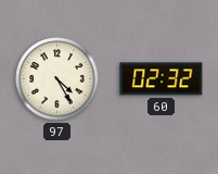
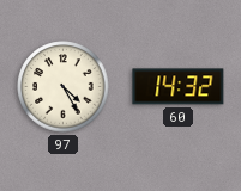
60: 02:32 -> 14:32
